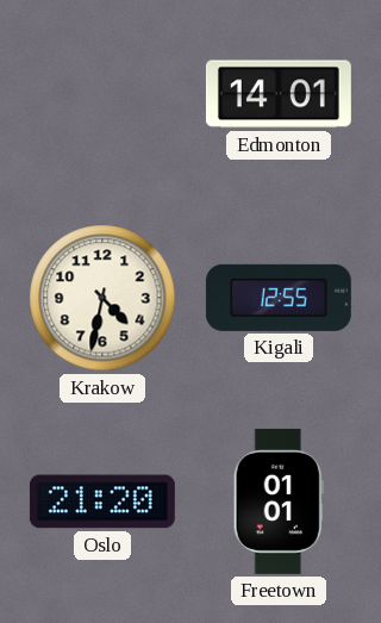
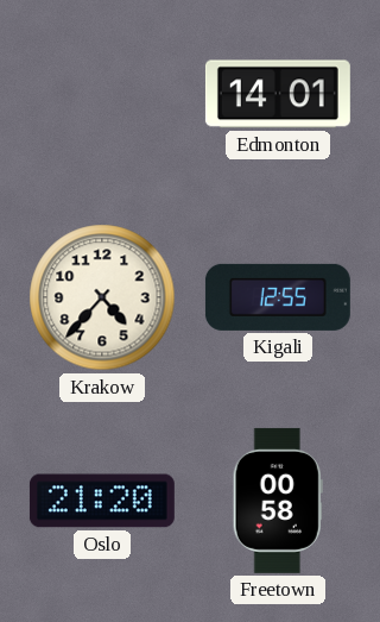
Krakow: 4:32 -> 4:37
Freetown: 01:01 -> 00:58
